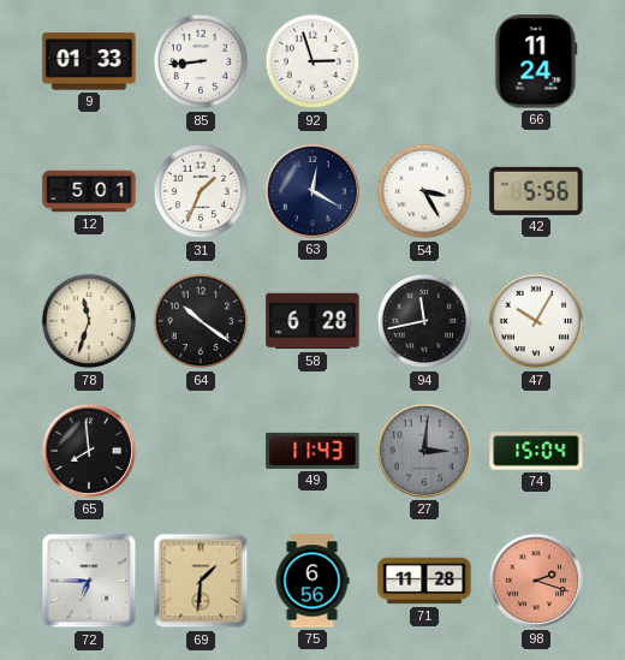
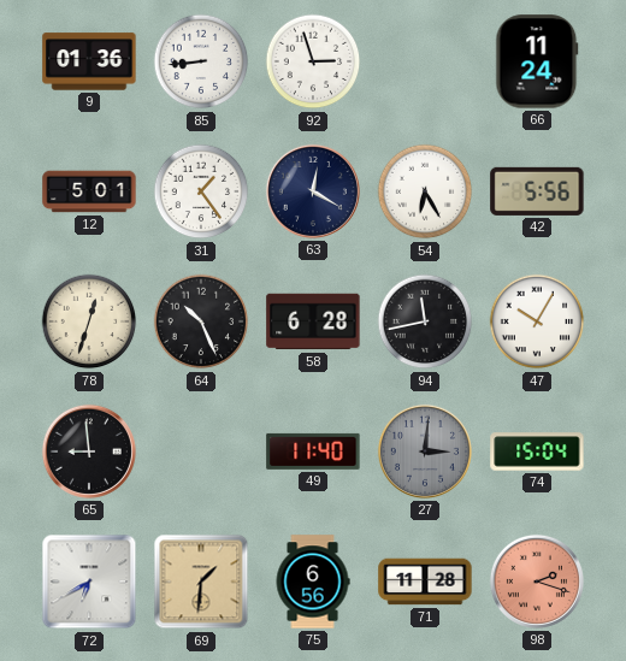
9: 01:33 -> 01:36
31: 1:34 -> 1:24
54: 3:25 -> 6:25
78: 11:33 -> 12:33
64: 10:21 -> 10:26
65: 7:59 -> 8:59
49: 11:43 -> 11:40
72: 6:45 -> 6:40
